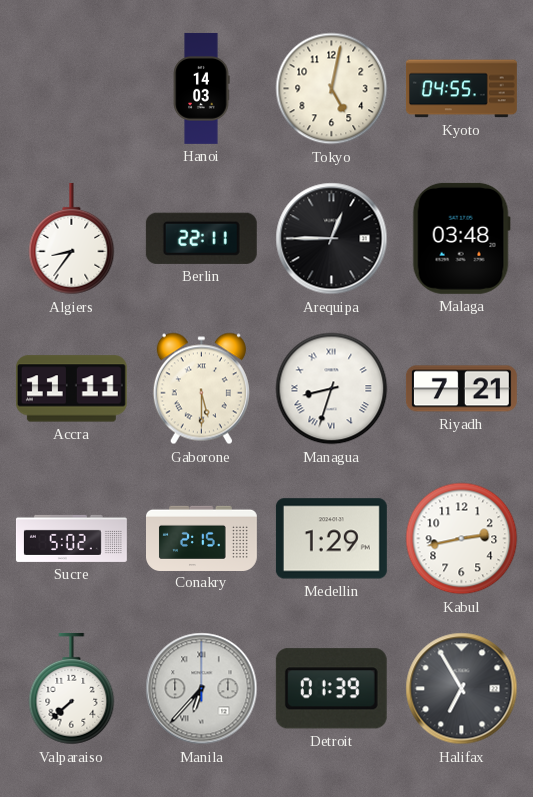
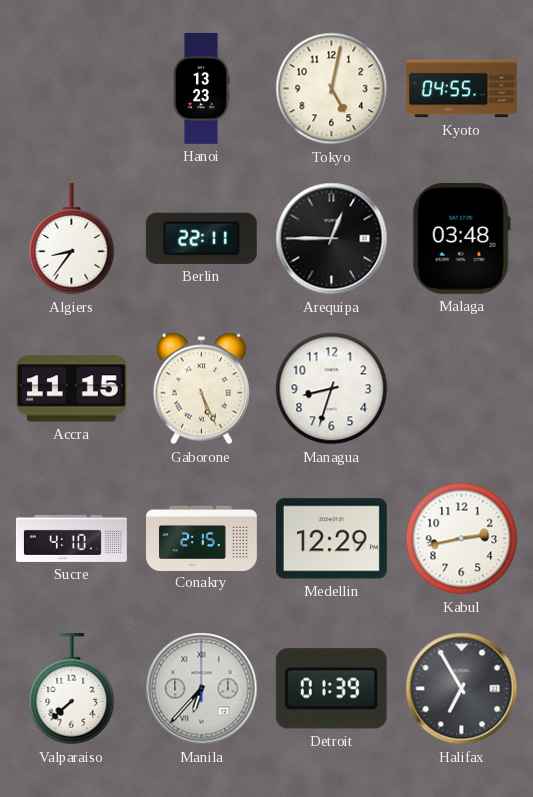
Hanoi: 14:03 -> 13:23
Accra: 11:11 -> 11:15
Gaborone: 5:30 -> 5:26
Managua numerals: Roman -> Arabic
Riyadh: 7:21 -> none
Sucre: 5:02 -> 4:10
Medellin: 1:29 -> 12:29
